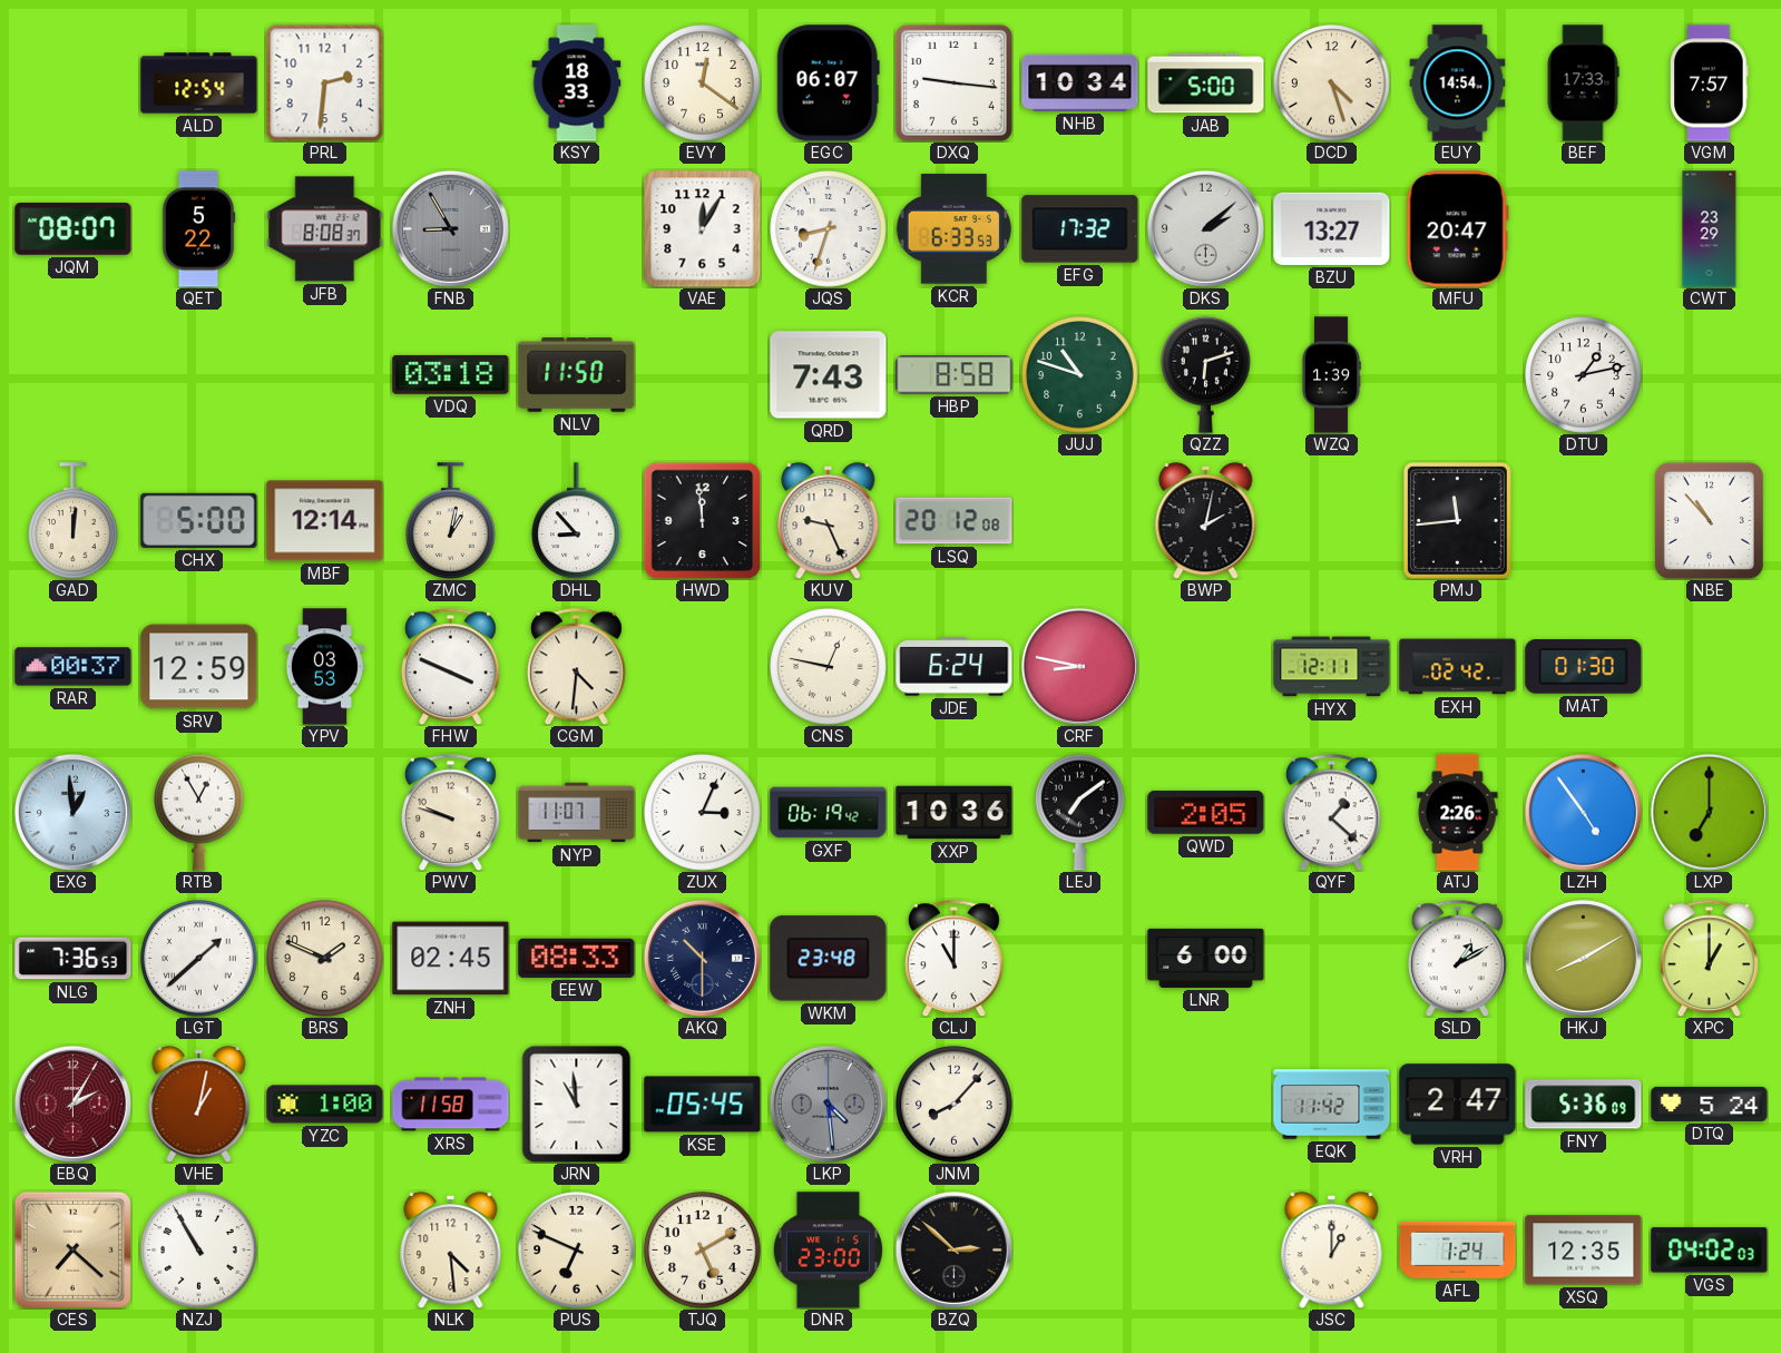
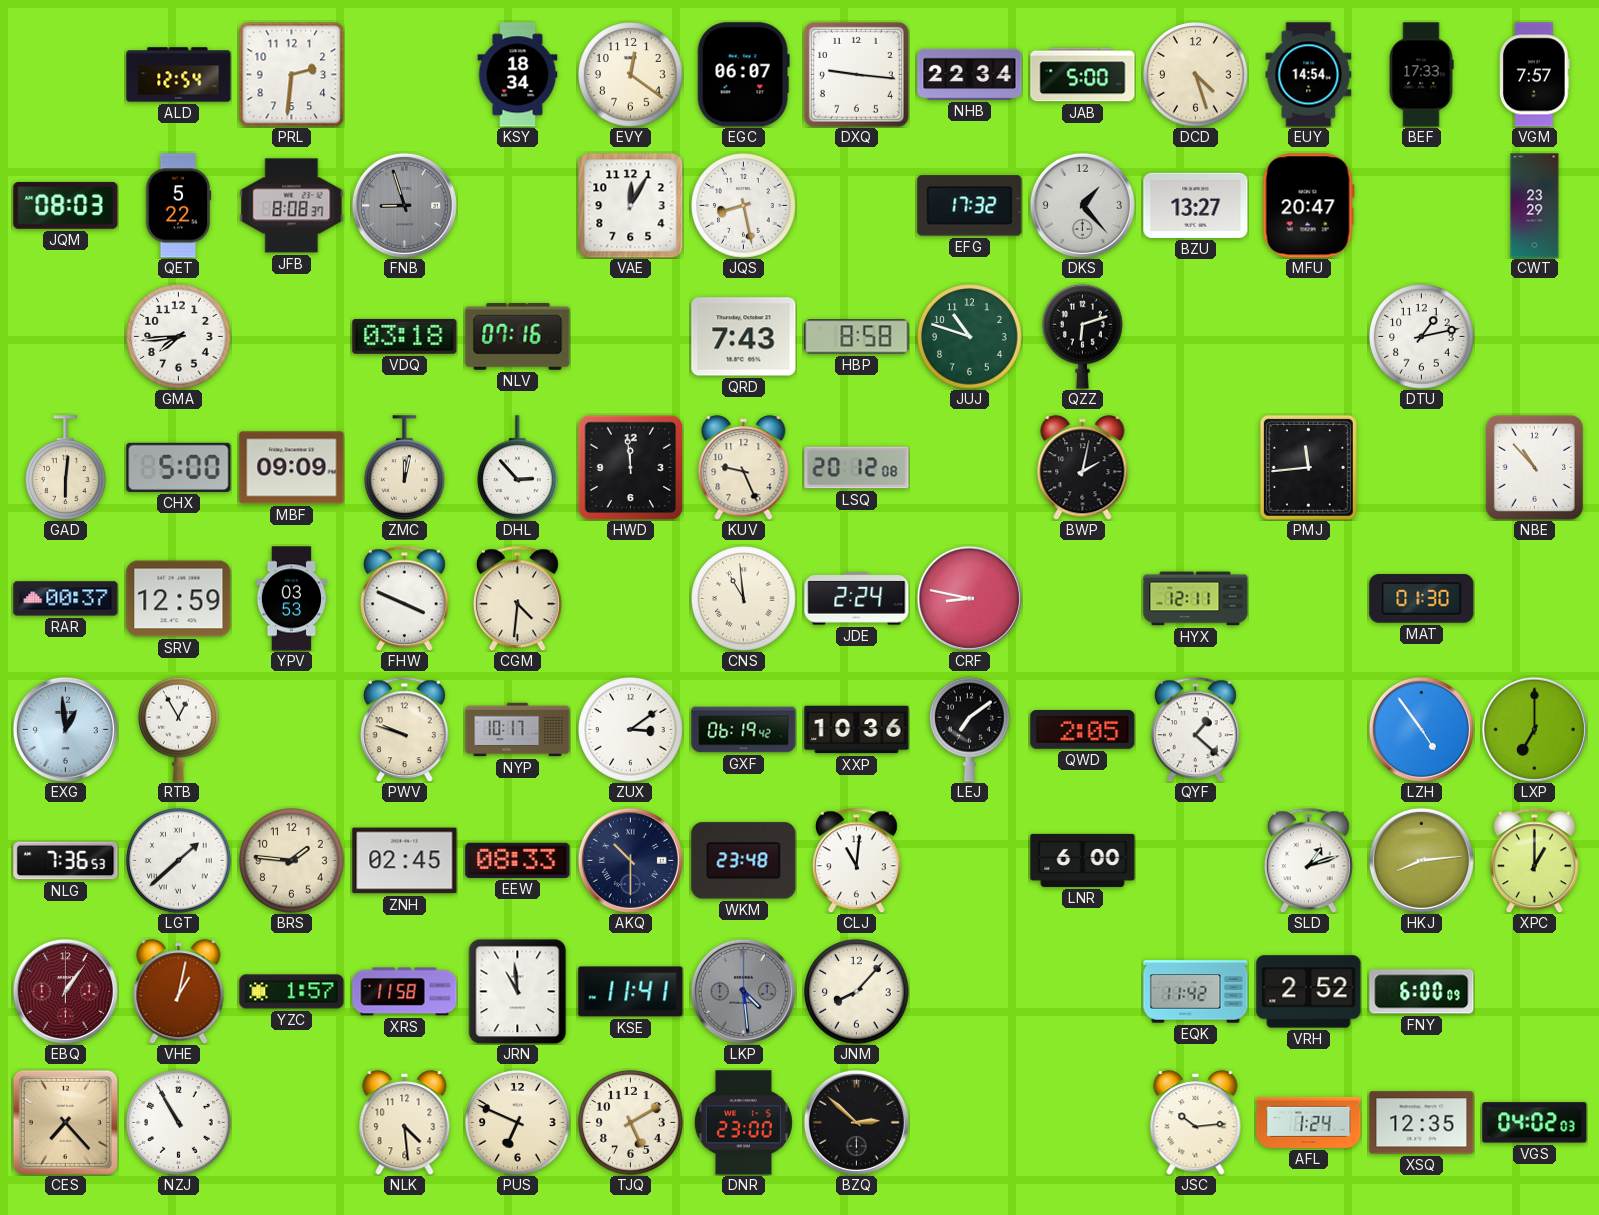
KSY: 18:33 -> 18:34
NHB: 10:34 -> 22:34
JQM: 08:07 -> 08:03
FNB: 8:55 -> 8:57
JQS: 8:33 -> 8:28
KCR: 6:33 -> none
DKS: 2:08 -> 1:23
GMA: none -> 7:44
NLV: 11:50 -> 07:16
WZQ: 1:39 -> none
GAD: 12:01 -> 6:01
MBF: 12:14 -> 09:09
ZMC: 1:02 -> 12:02
DHL: 8:53 -> 2:53
CNS: 12:47 -> 10:59
JDE: 6:24 -> 2:24
EXH: 02:42 -> none
NYP: 11:07 -> 10:17
ZUX: 3:04 -> 3:09
ATJ: 2:26 -> none
BRS: 1:49 -> 1:46
CLJ: 11:00 -> 11:01
SLD: 1:10 -> 1:12
HKJ: 8:10 -> 8:14
EBQ: 2:05 -> 1:06
YZC: 1:00 -> 1:57
KSE: 05:45 -> 11:41
VRH: 2:47 -> 2:52
FNY: 5:36 -> 6:00
DTQ: 5:24 -> none
CES: 7:22 -> 7:23
JSC: 1:00 -> 10:14
